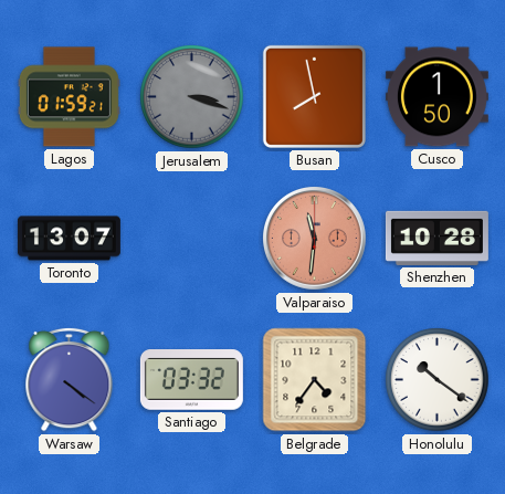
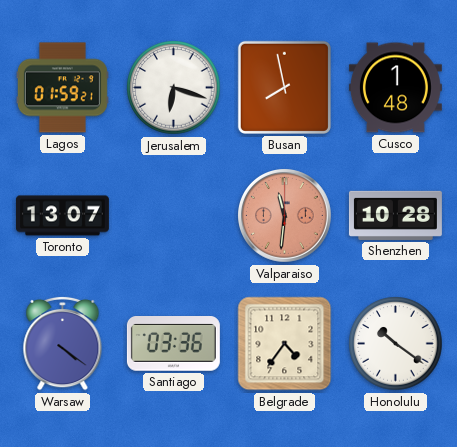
Jerusalem: 3:18 -> 6:18
Jerusalem dial: grey -> white
Cusco: 1:50 -> 1:48
Santiago: 03:32 -> 03:36
